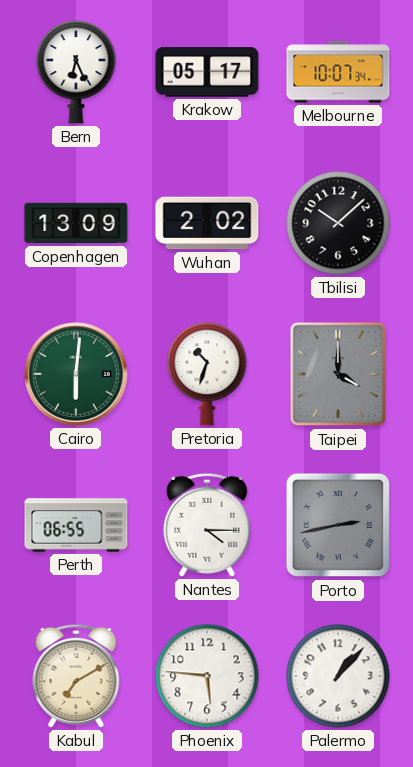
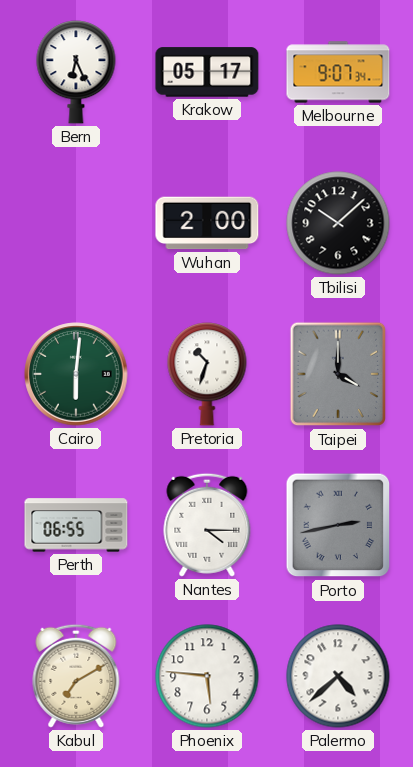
Melbourne: 10:07 -> 9:07
Copenhagen: 13:09 -> none
Wuhan: 2:02 -> 2:00
Palermo: 1:07 -> 4:38
